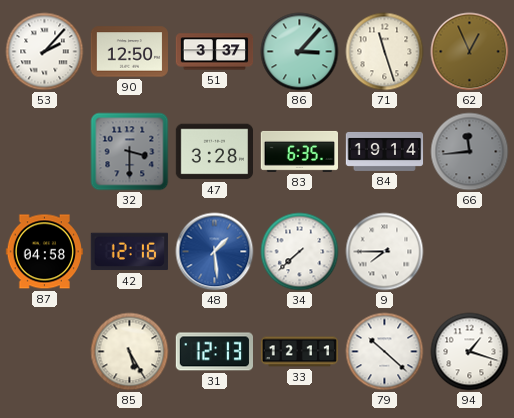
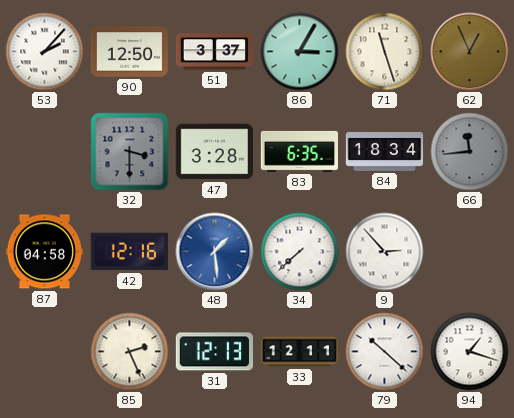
86: 3:07 -> 3:05
84: 19:14 -> 18:34
9: 7:45 -> 2:53
85: 5:25 -> 2:26
